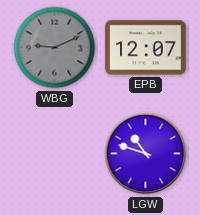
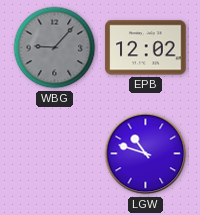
WBG: 9:11 -> 9:07
EPB: 12:07 -> 12:02
